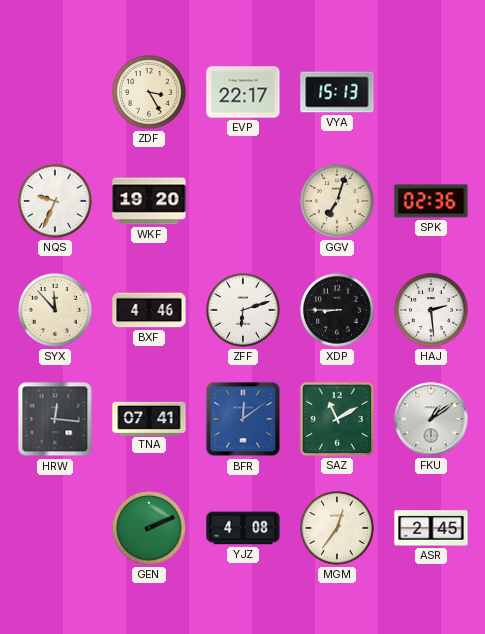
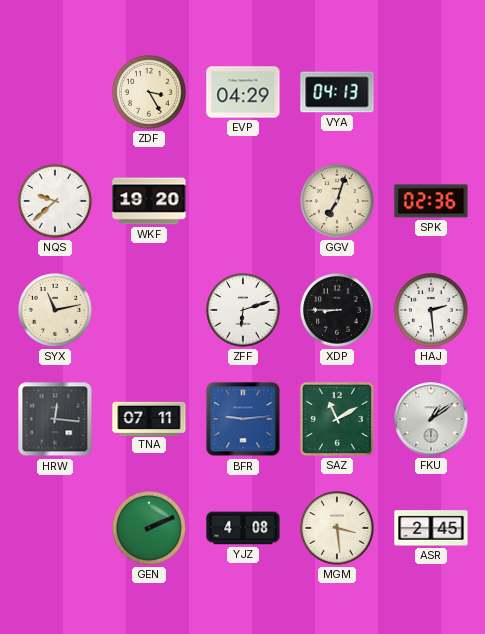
EVP: 22:17 -> 04:29
VYA: 15:13 -> 04:13
NQS: 9:34 -> 9:38
SYX: 11:53 -> 11:13
BXF: 4:46 -> none
TNA: 07:41 -> 07:11
BFR: 12:09 -> 9:14
MGM: 12:36 -> 3:29
